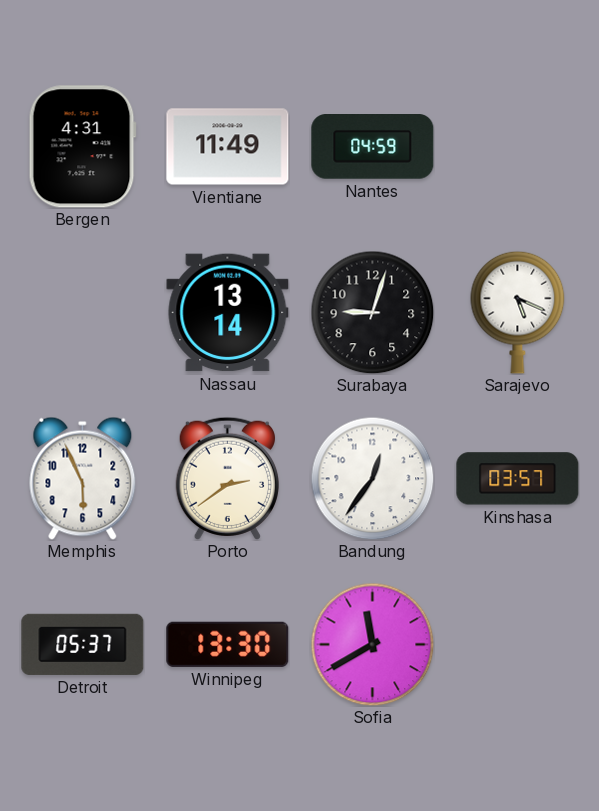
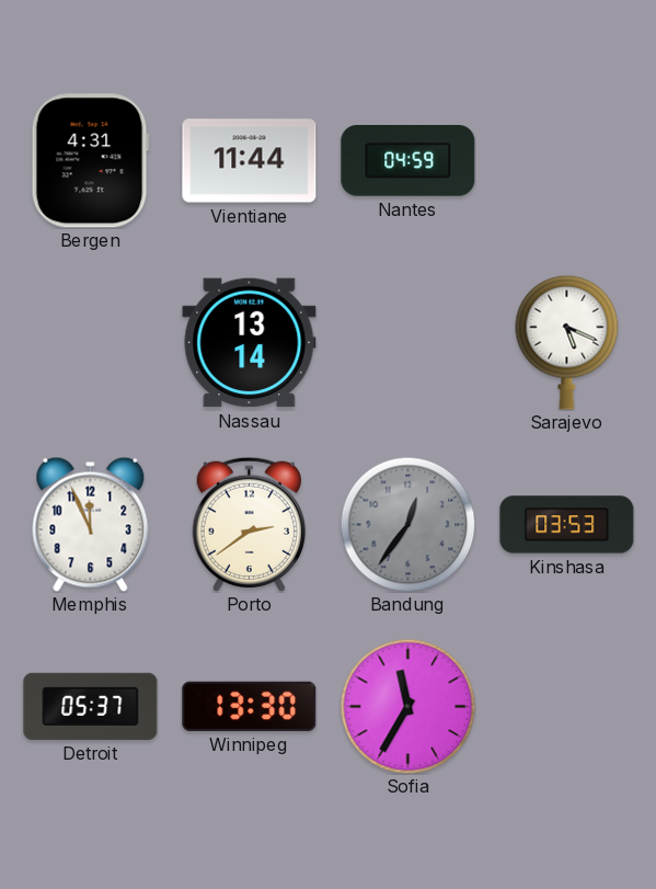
Vientiane: 11:49 -> 11:44
Surabaya: 9:03 -> none
Memphis: 5:56 -> 11:56
Bandung dial: white -> grey
Kinshasa: 03:57 -> 03:53
Sofia: 11:40 -> 11:35
